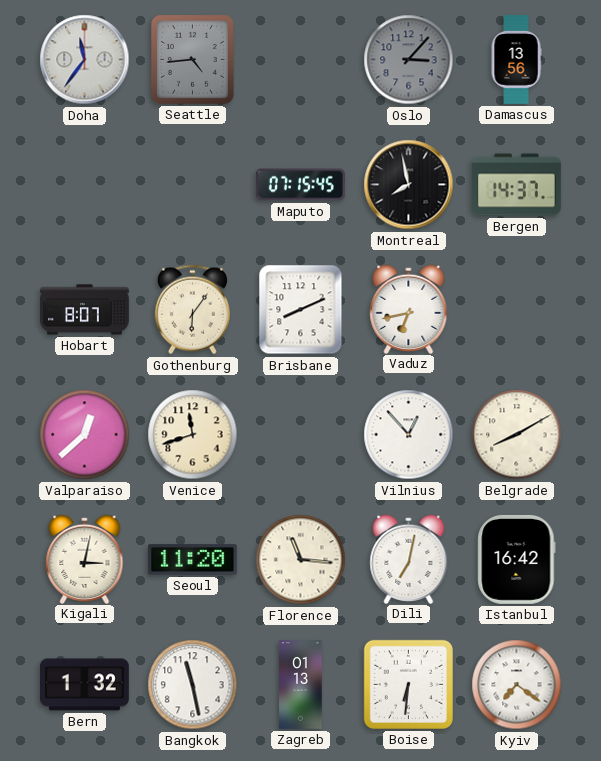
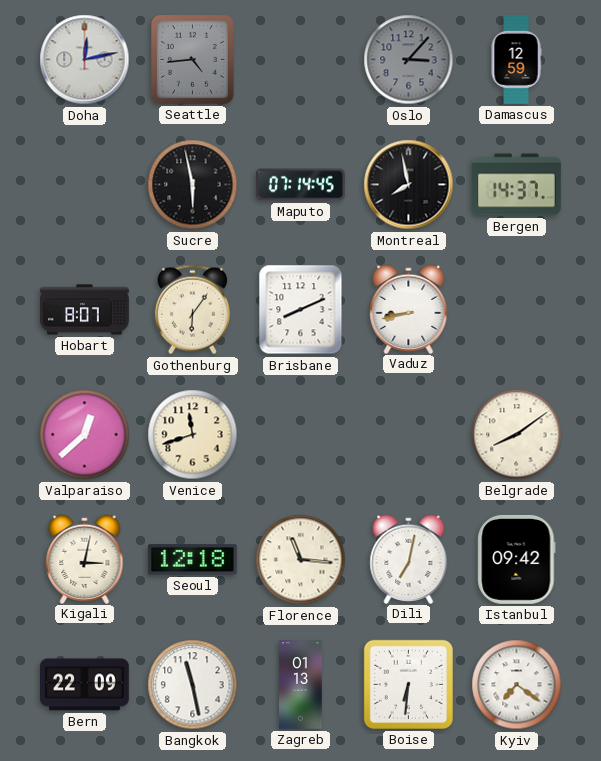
Doha: 11:36 -> 12:13
Damascus: 13:56 -> 12:59
Sucre: none -> 5:58
Maputo: 07:15 -> 07:14
Vaduz: 6:43 -> 8:43
Vilnius: 12:53 -> none
Belgrade: 8:10 -> 8:09
Seoul: 11:20 -> 12:18
Istanbul: 16:42 -> 09:42
Bern: 1:32 -> 22:09
